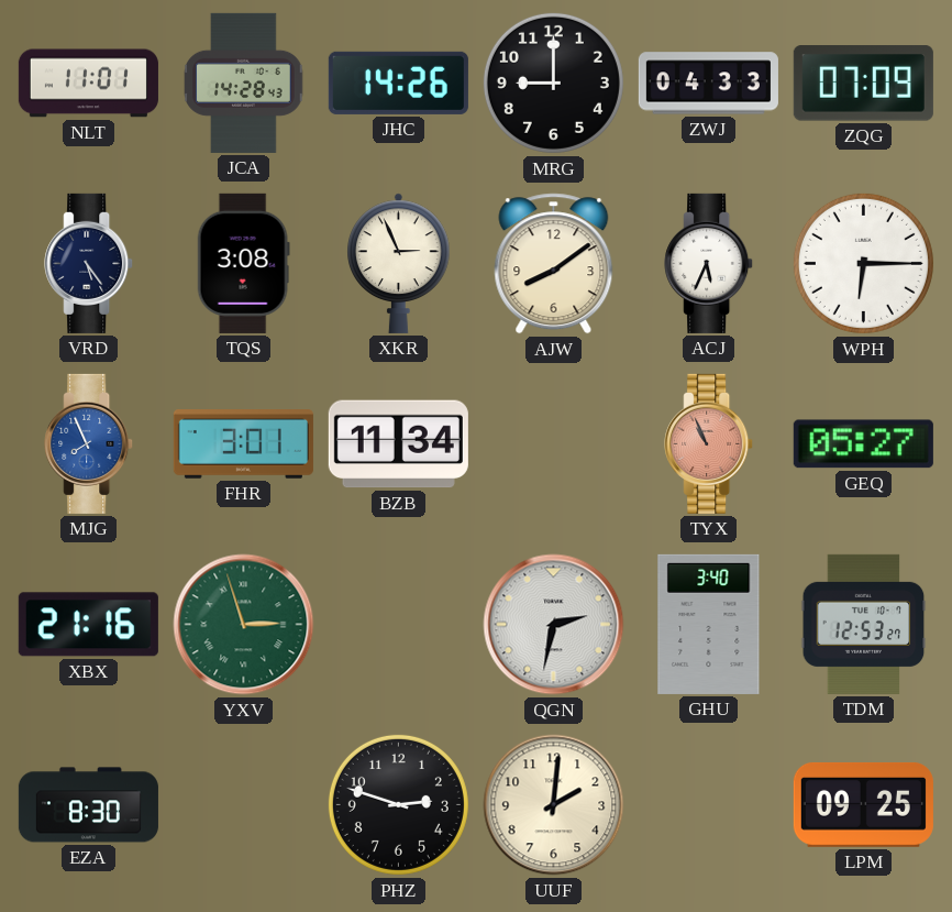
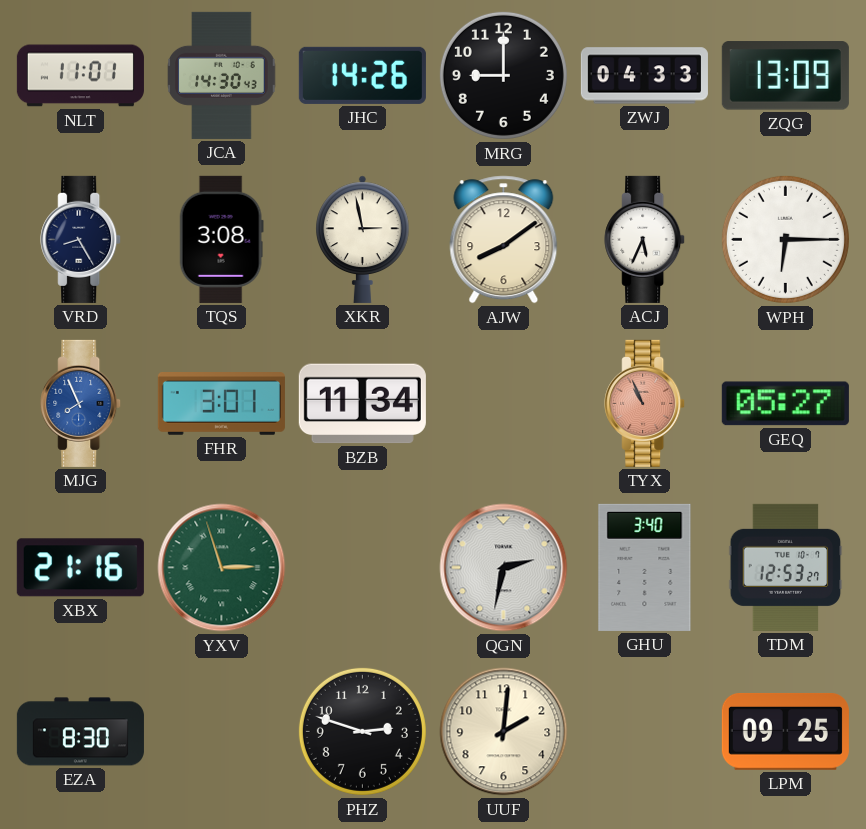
JCA: 14:28 -> 14:30
ZQG: 07:09 -> 13:09
VRD: 5:24 -> 8:25
XKR: 2:56 -> 2:58
